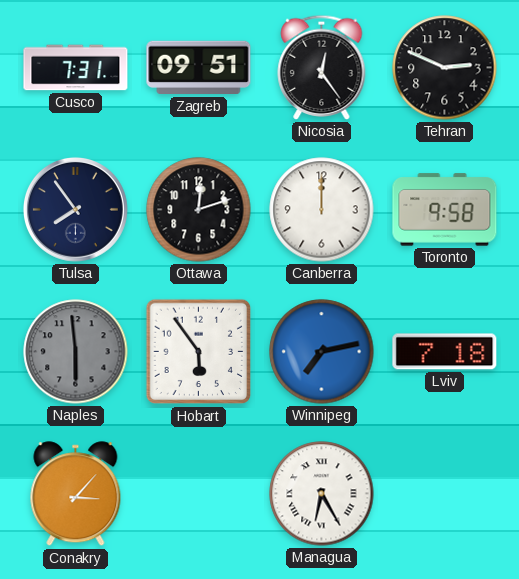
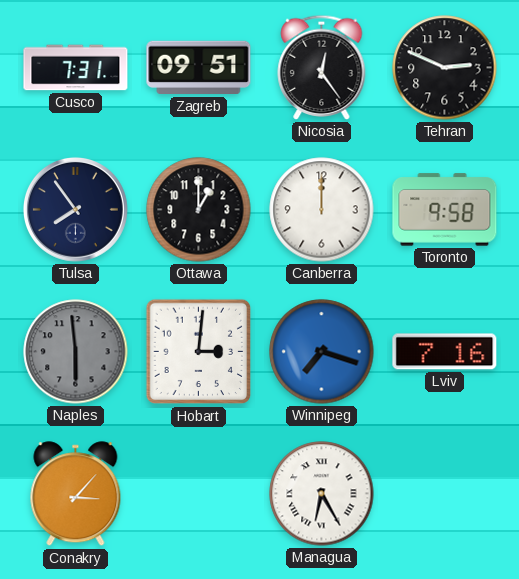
Ottawa: 12:12 -> 1:00
Hobart: 5:54 -> 3:01
Winnipeg: 7:13 -> 7:18
Lviv: 7:18 -> 7:16
